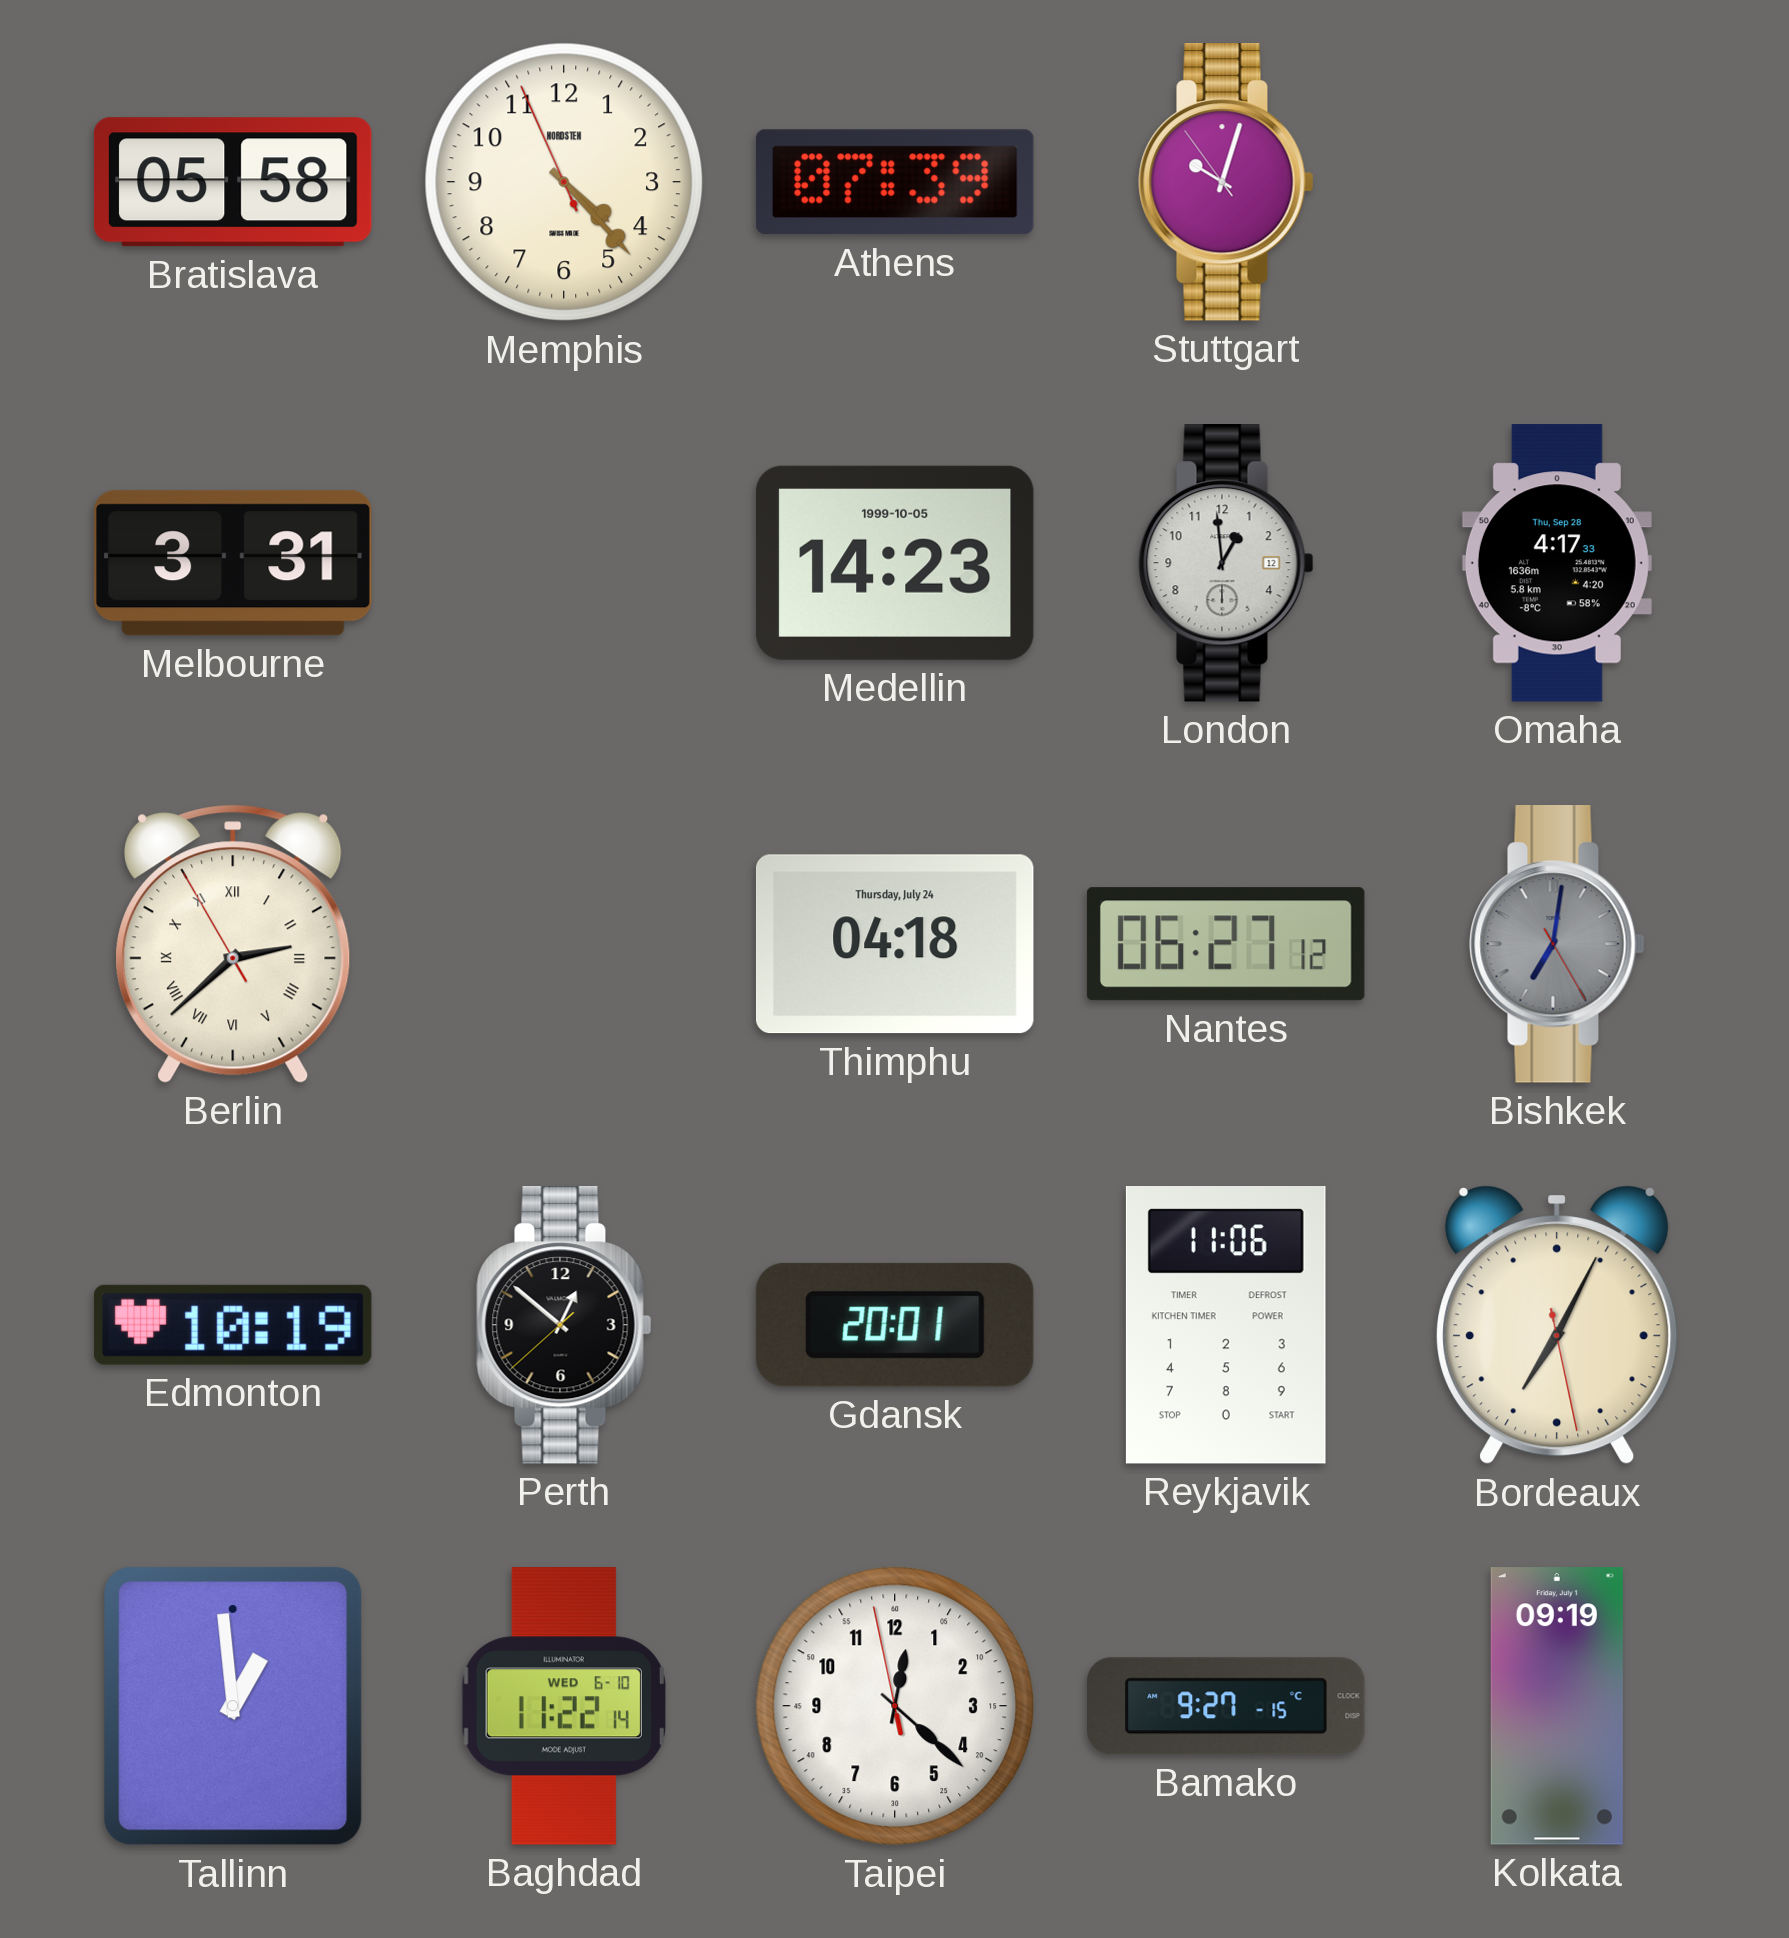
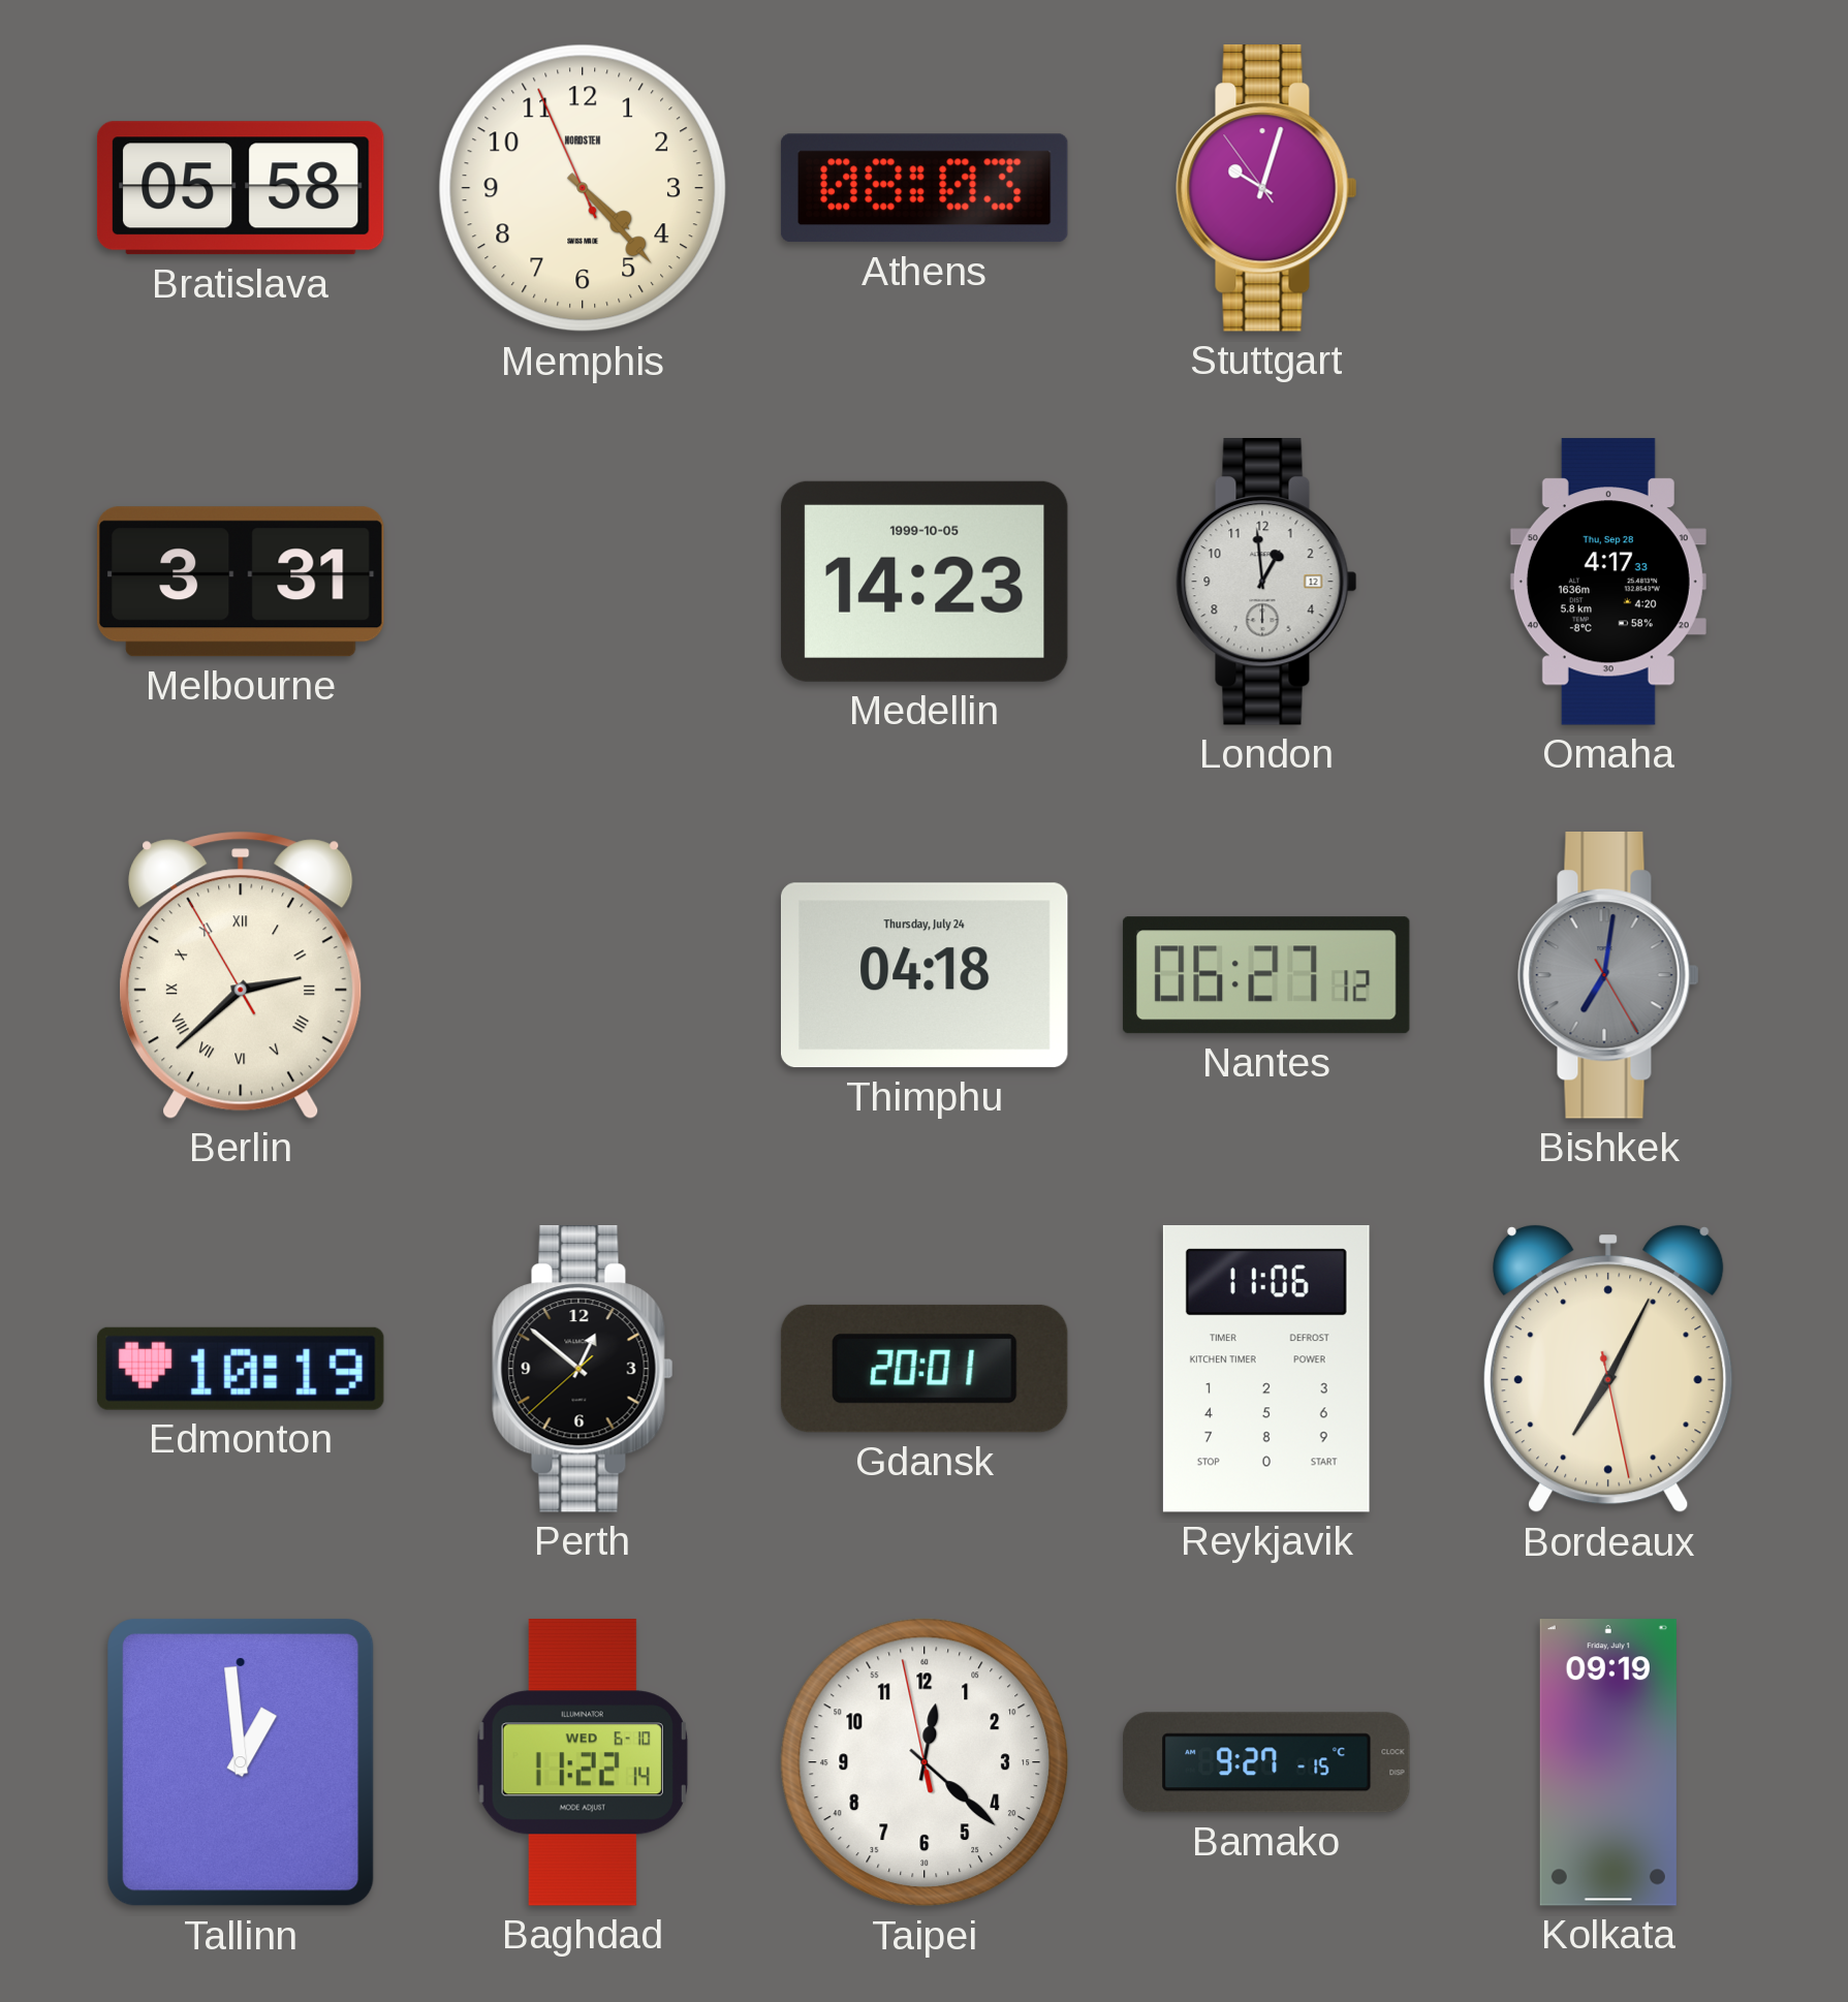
Athens: 07:39 -> 08:03
